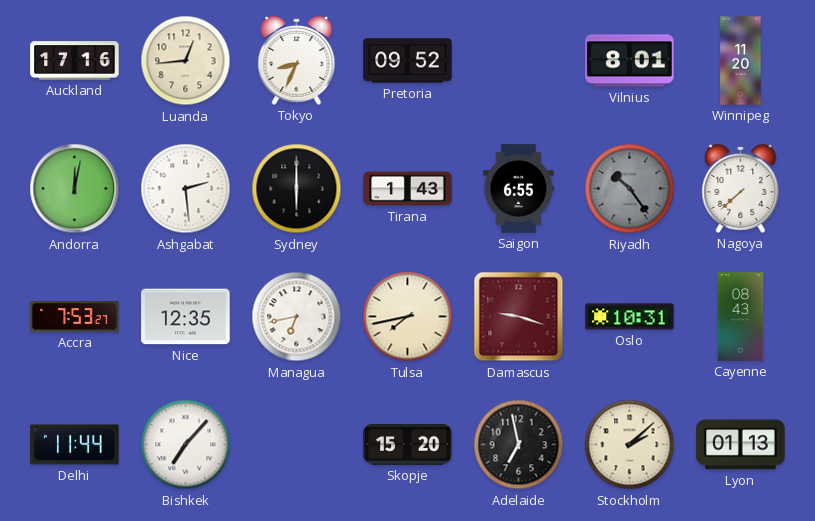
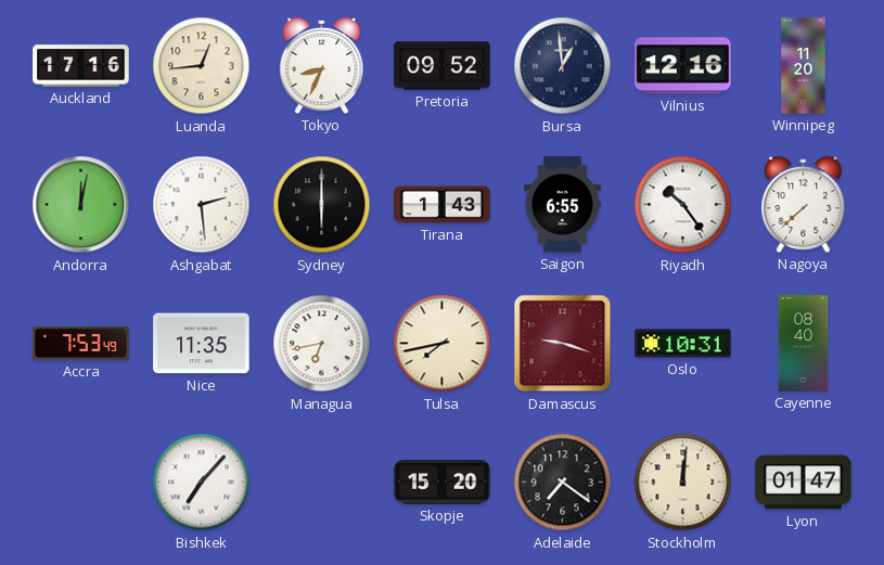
Bursa: none -> 12:59
Vilnius: 8:01 -> 12:16
Riyadh dial: grey -> white
Accra: 7:53:27 -> 7:53:49
Nice: 12:35 -> 11:35
Cayenne: 08:43 -> 08:40
Delhi: 11:44 -> none
Adelaide: 6:58 -> 7:21
Stockholm: 2:08 -> 12:01
Lyon: 01:13 -> 01:47
